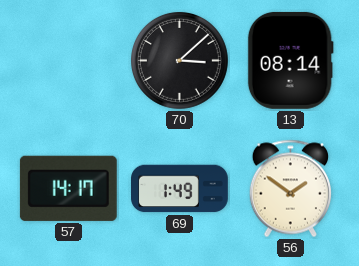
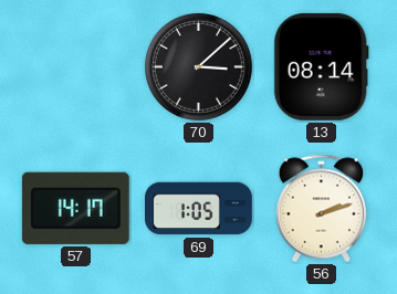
69: 1:49 -> 1:05
56: 1:51 -> 2:12
